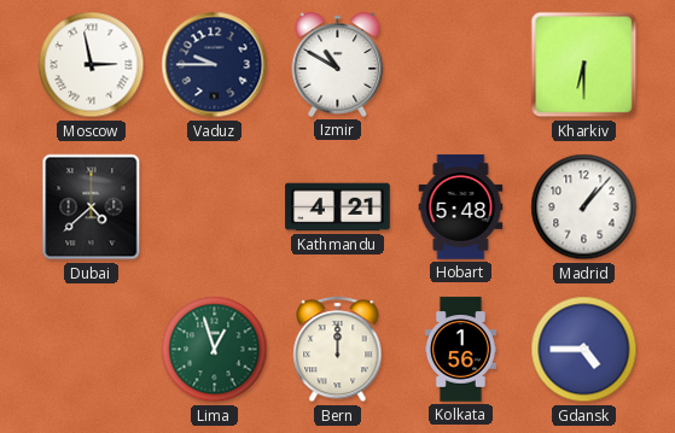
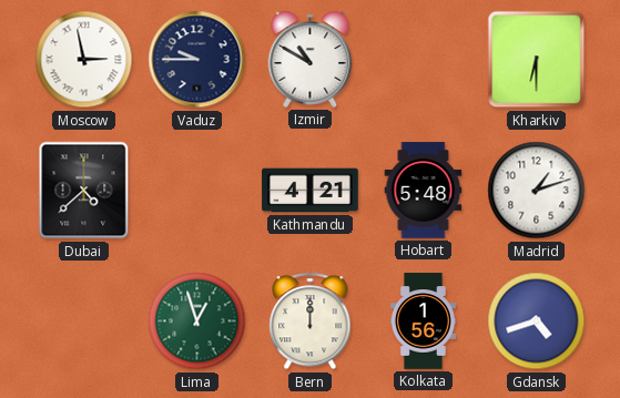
Madrid: 1:07 -> 1:12
Gdansk: 4:45 -> 4:42
